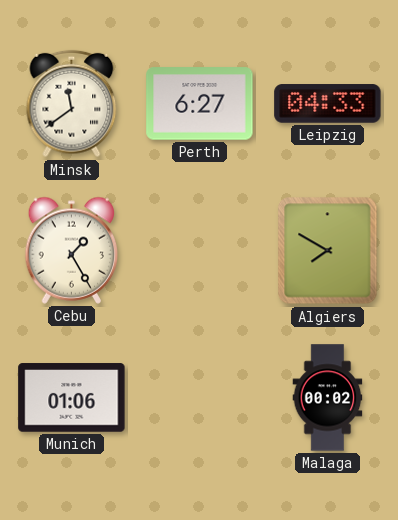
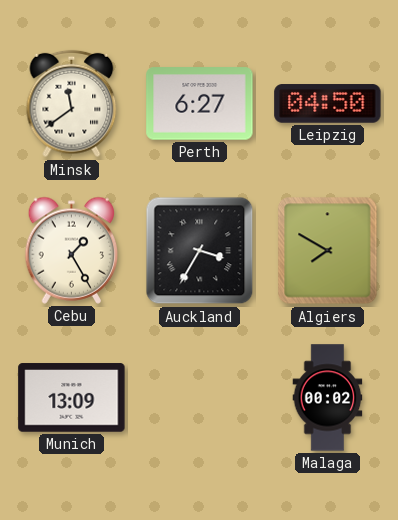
Leipzig: 04:33 -> 04:50
Auckland: none -> 3:35
Munich: 01:06 -> 13:09
